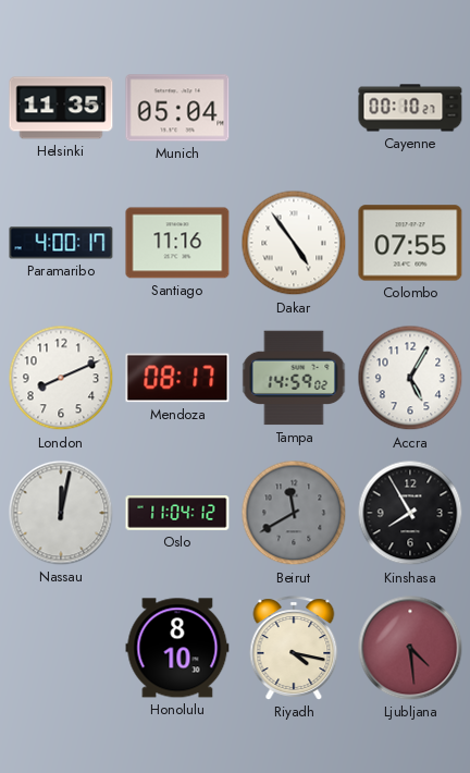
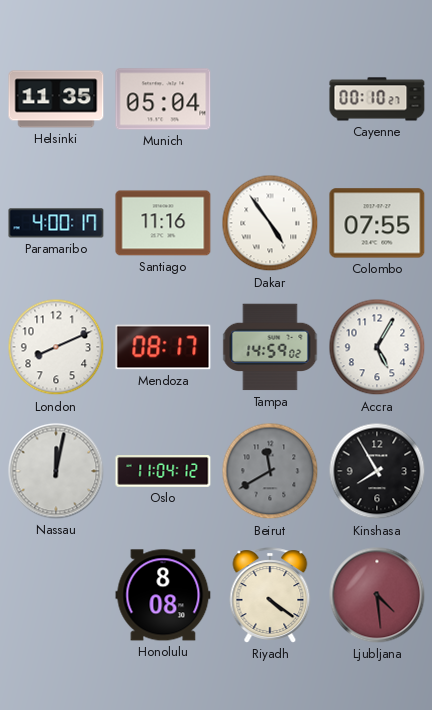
Honolulu: 8:10 -> 8:08
Riyadh: 4:17 -> 4:21
